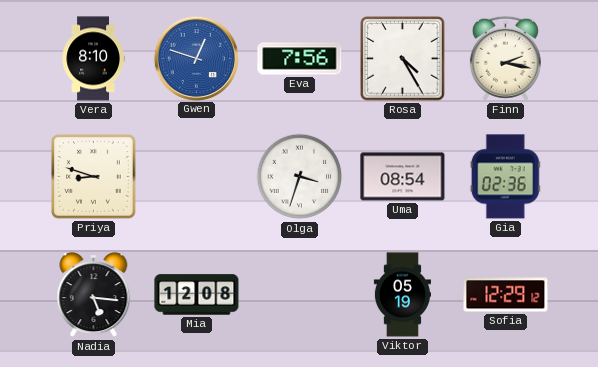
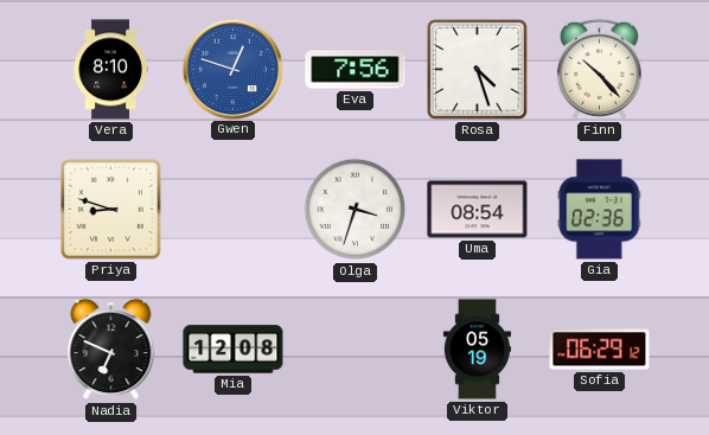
Rosa: 4:25 -> 4:27
Finn: 2:17 -> 10:23
Nadia: 5:16 -> 6:49
Sofia: 12:29 -> 06:29
